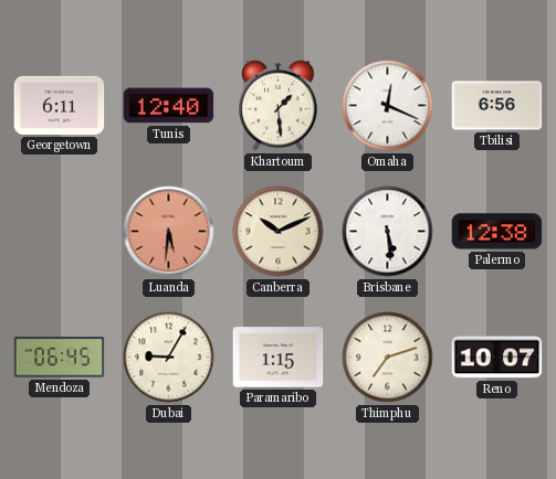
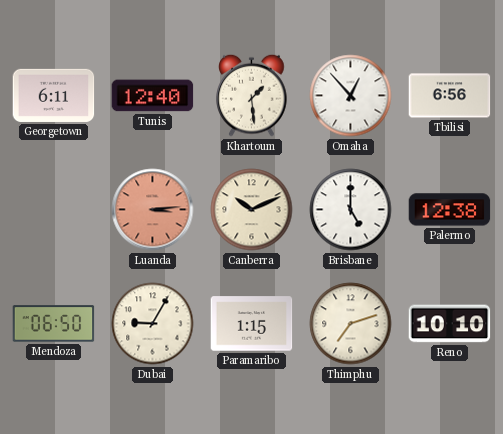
Omaha: 12:19 -> 12:53
Luanda: 5:31 -> 3:14
Brisbane: 5:29 -> 5:00
Mendoza: 06:45 -> 06:50
Reno: 10:07 -> 10:10
